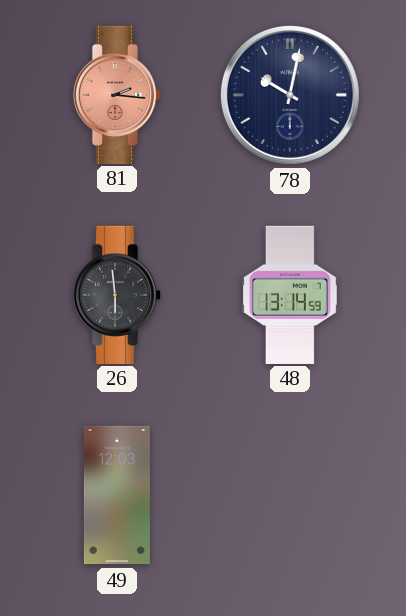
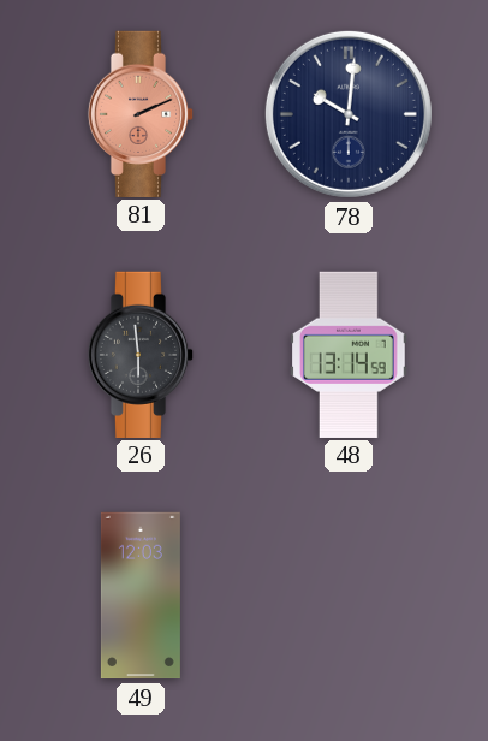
81: 2:16 -> 2:11
78: 10:02 -> 10:01
